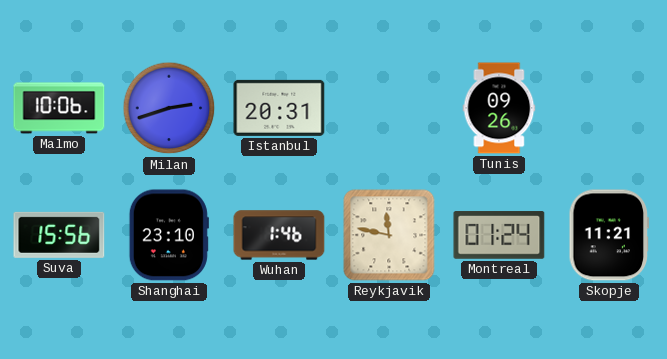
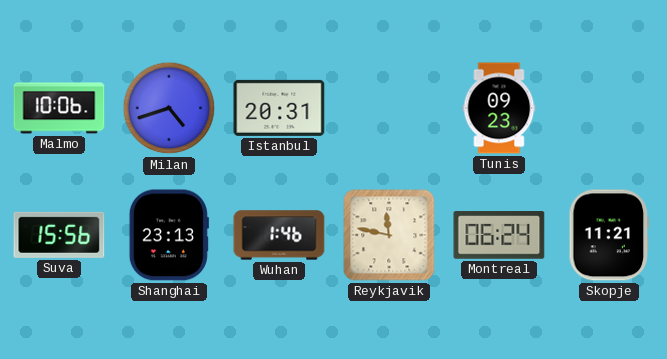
Milan: 2:42 -> 4:42
Tunis: 09:26 -> 09:23
Shanghai: 23:10 -> 23:13
Montreal: 01:24 -> 06:24
